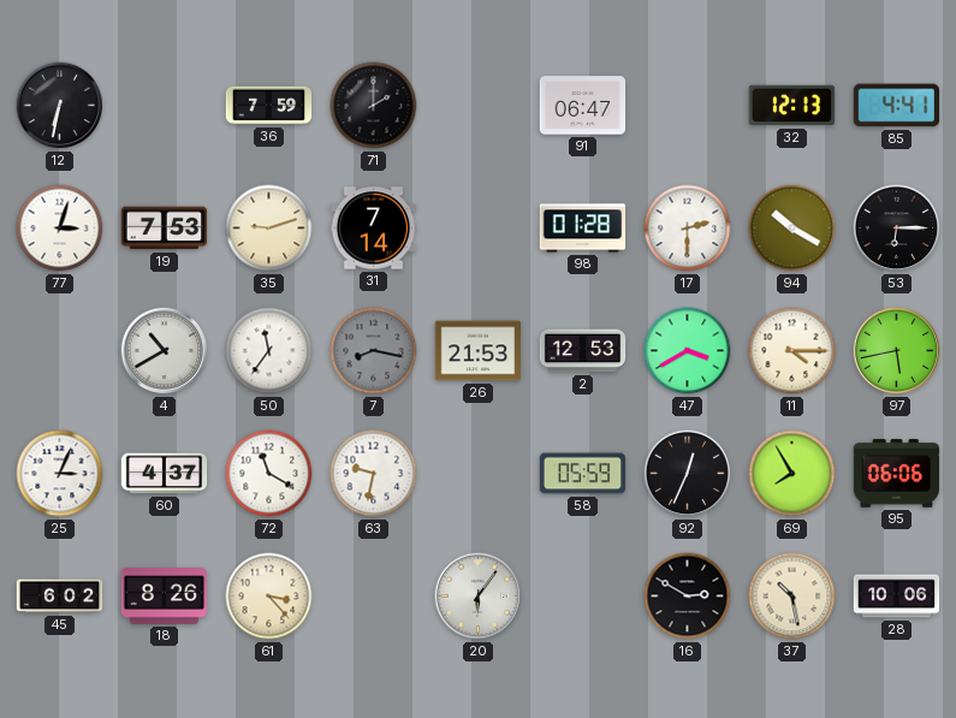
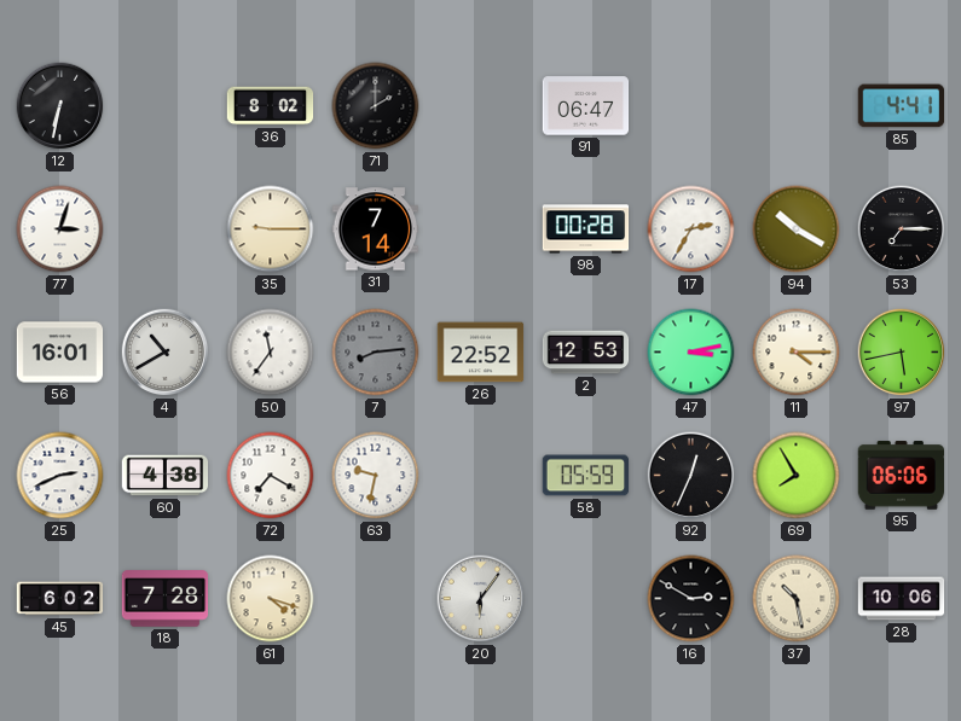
36: 7:59 -> 8:02
32: 12:13 -> none
19: 7:53 -> none
35: 9:12 -> 9:15
98: 01:28 -> 00:28
17: 2:30 -> 2:35
53: 6:15 -> 7:15
56: none -> 16:01
7: 8:17 -> 8:14
26: 21:53 -> 22:52
47: 3:40 -> 3:13
25: 3:04 -> 2:41
60: 4:37 -> 4:38
72: 11:20 -> 7:20
18: 8:26 -> 7:28
61: 3:23 -> 4:18
